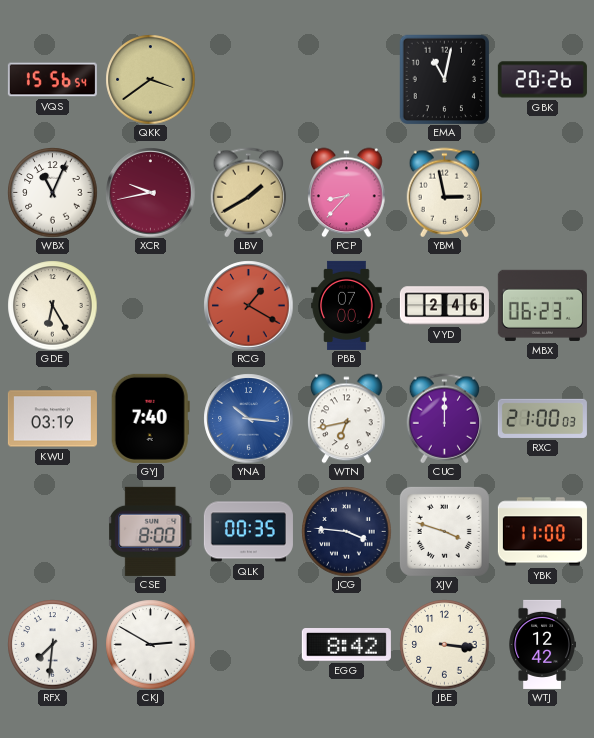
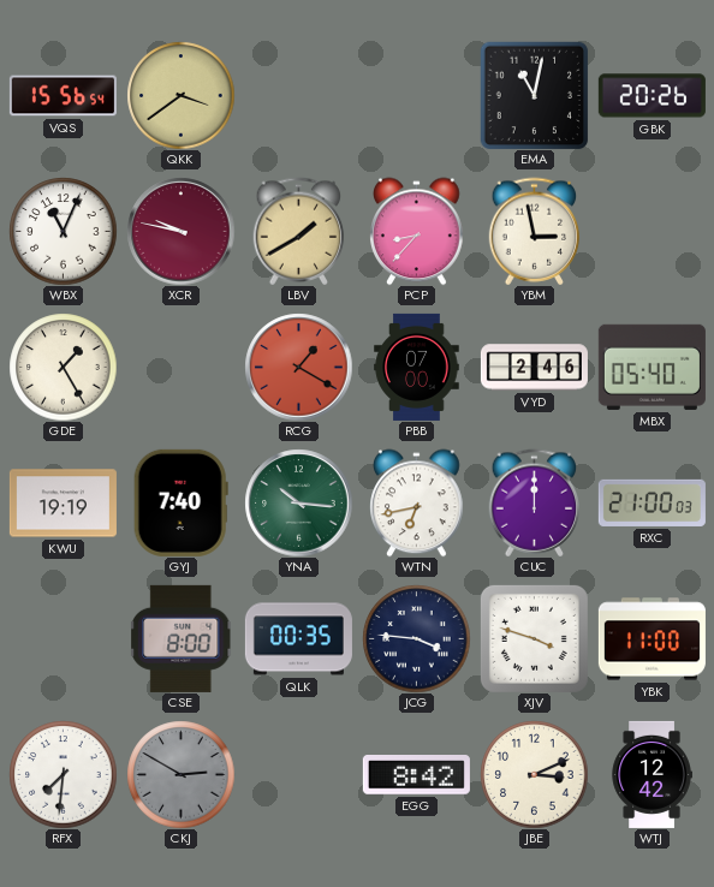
XCR: 9:43 -> 9:47
GDE: 6:25 -> 1:25
MBX: 06:23 -> 05:40
KWU: 03:19 -> 19:19
YNA dial: blue -> green
CKJ dial: white -> grey
JBE: 3:16 -> 3:11
